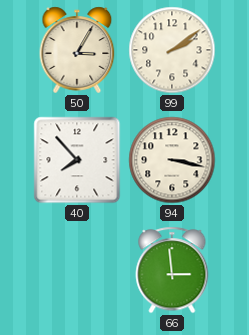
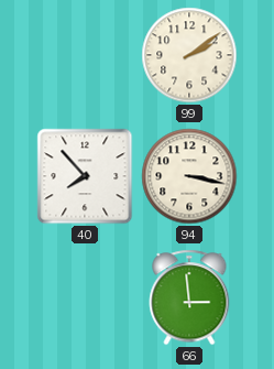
50: 3:05 -> none
